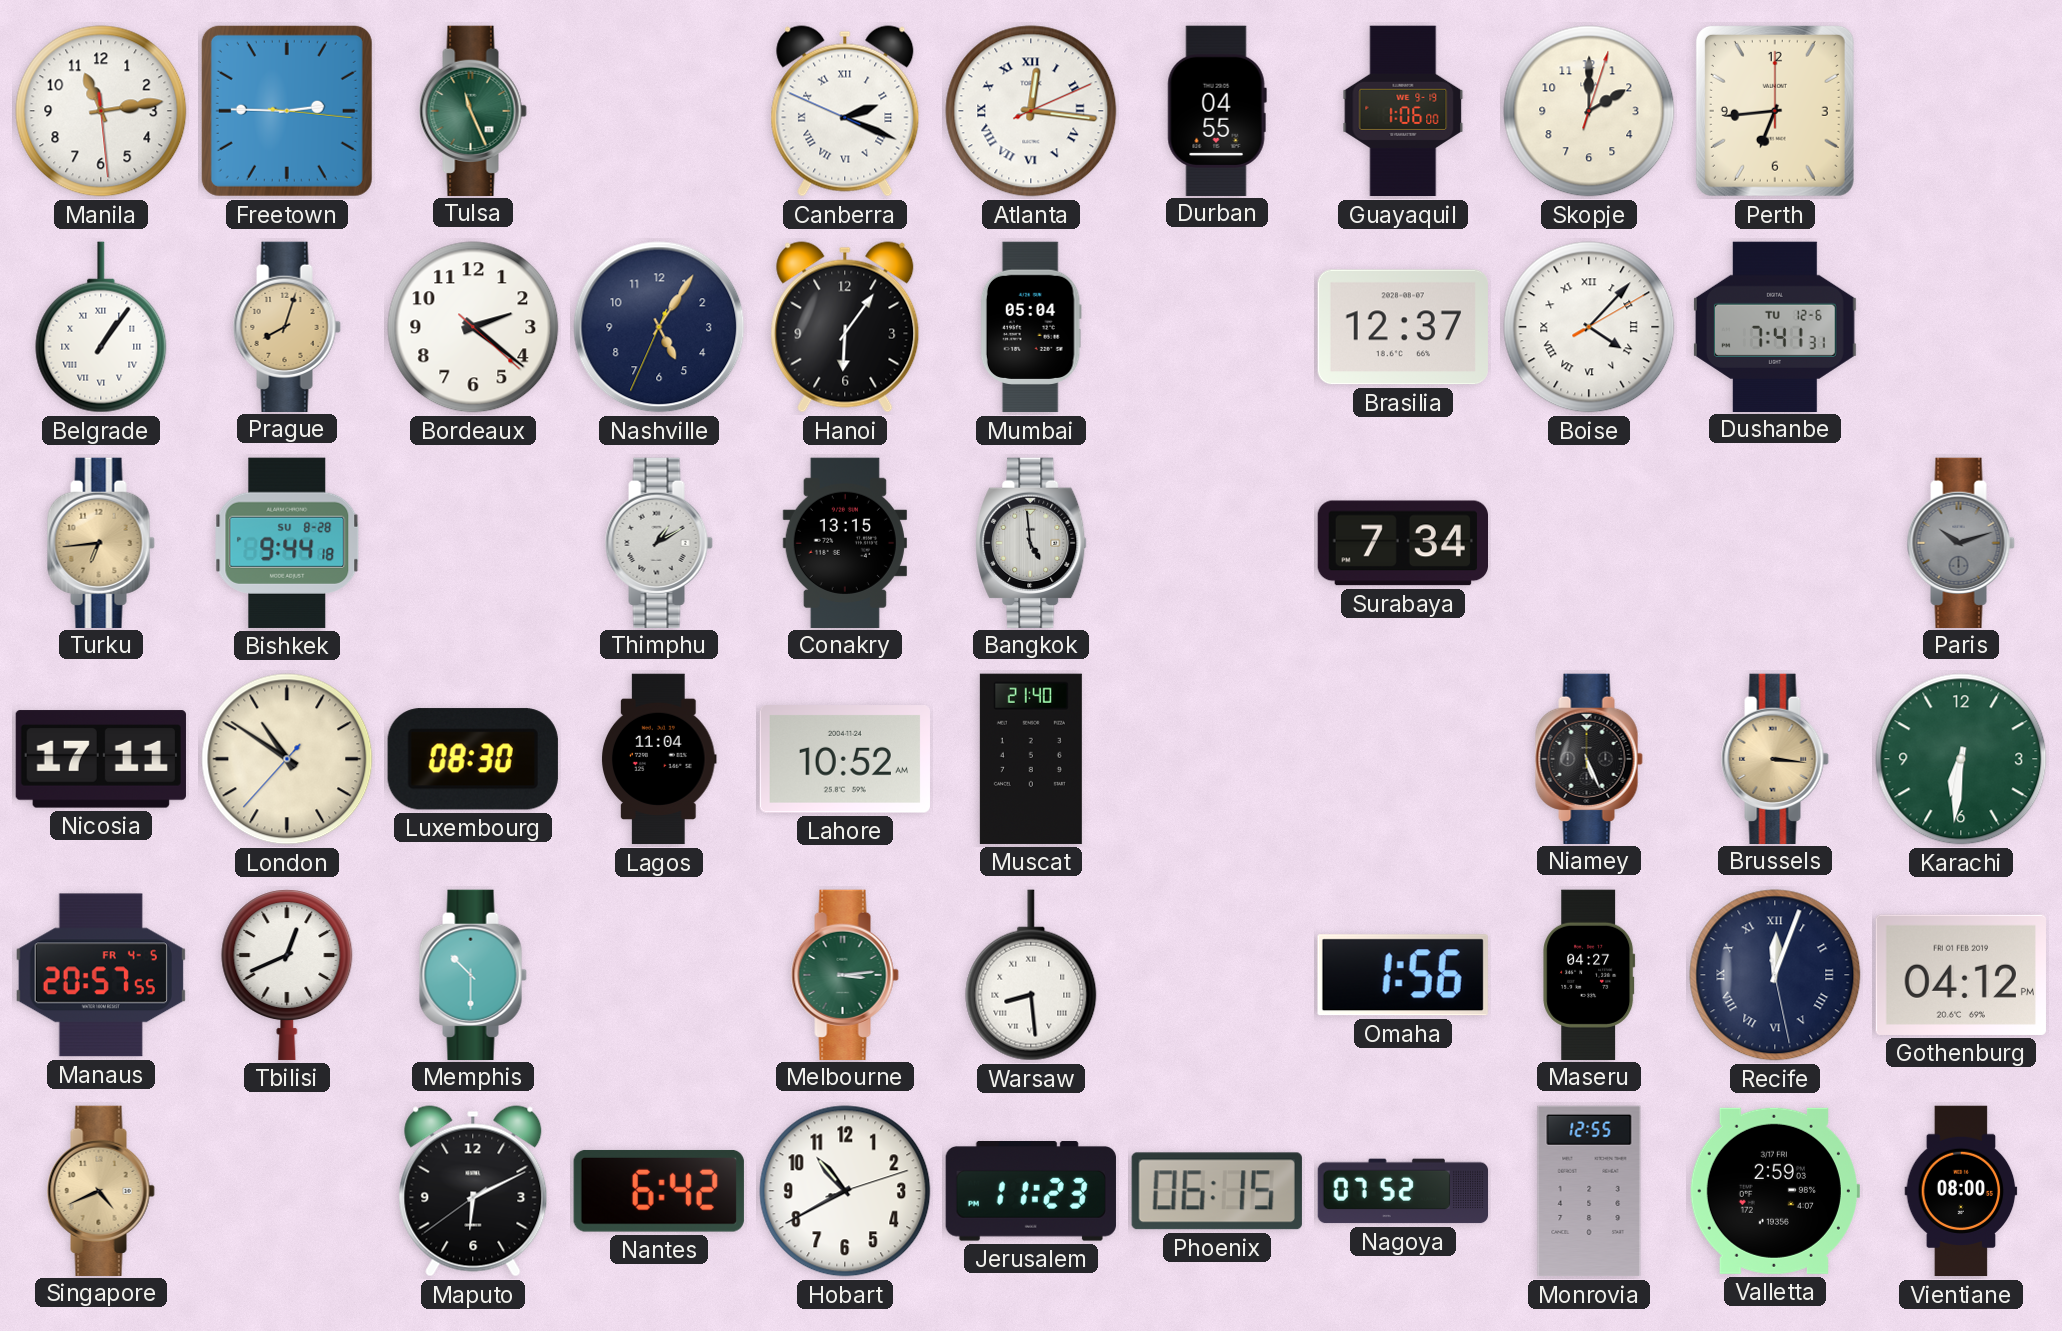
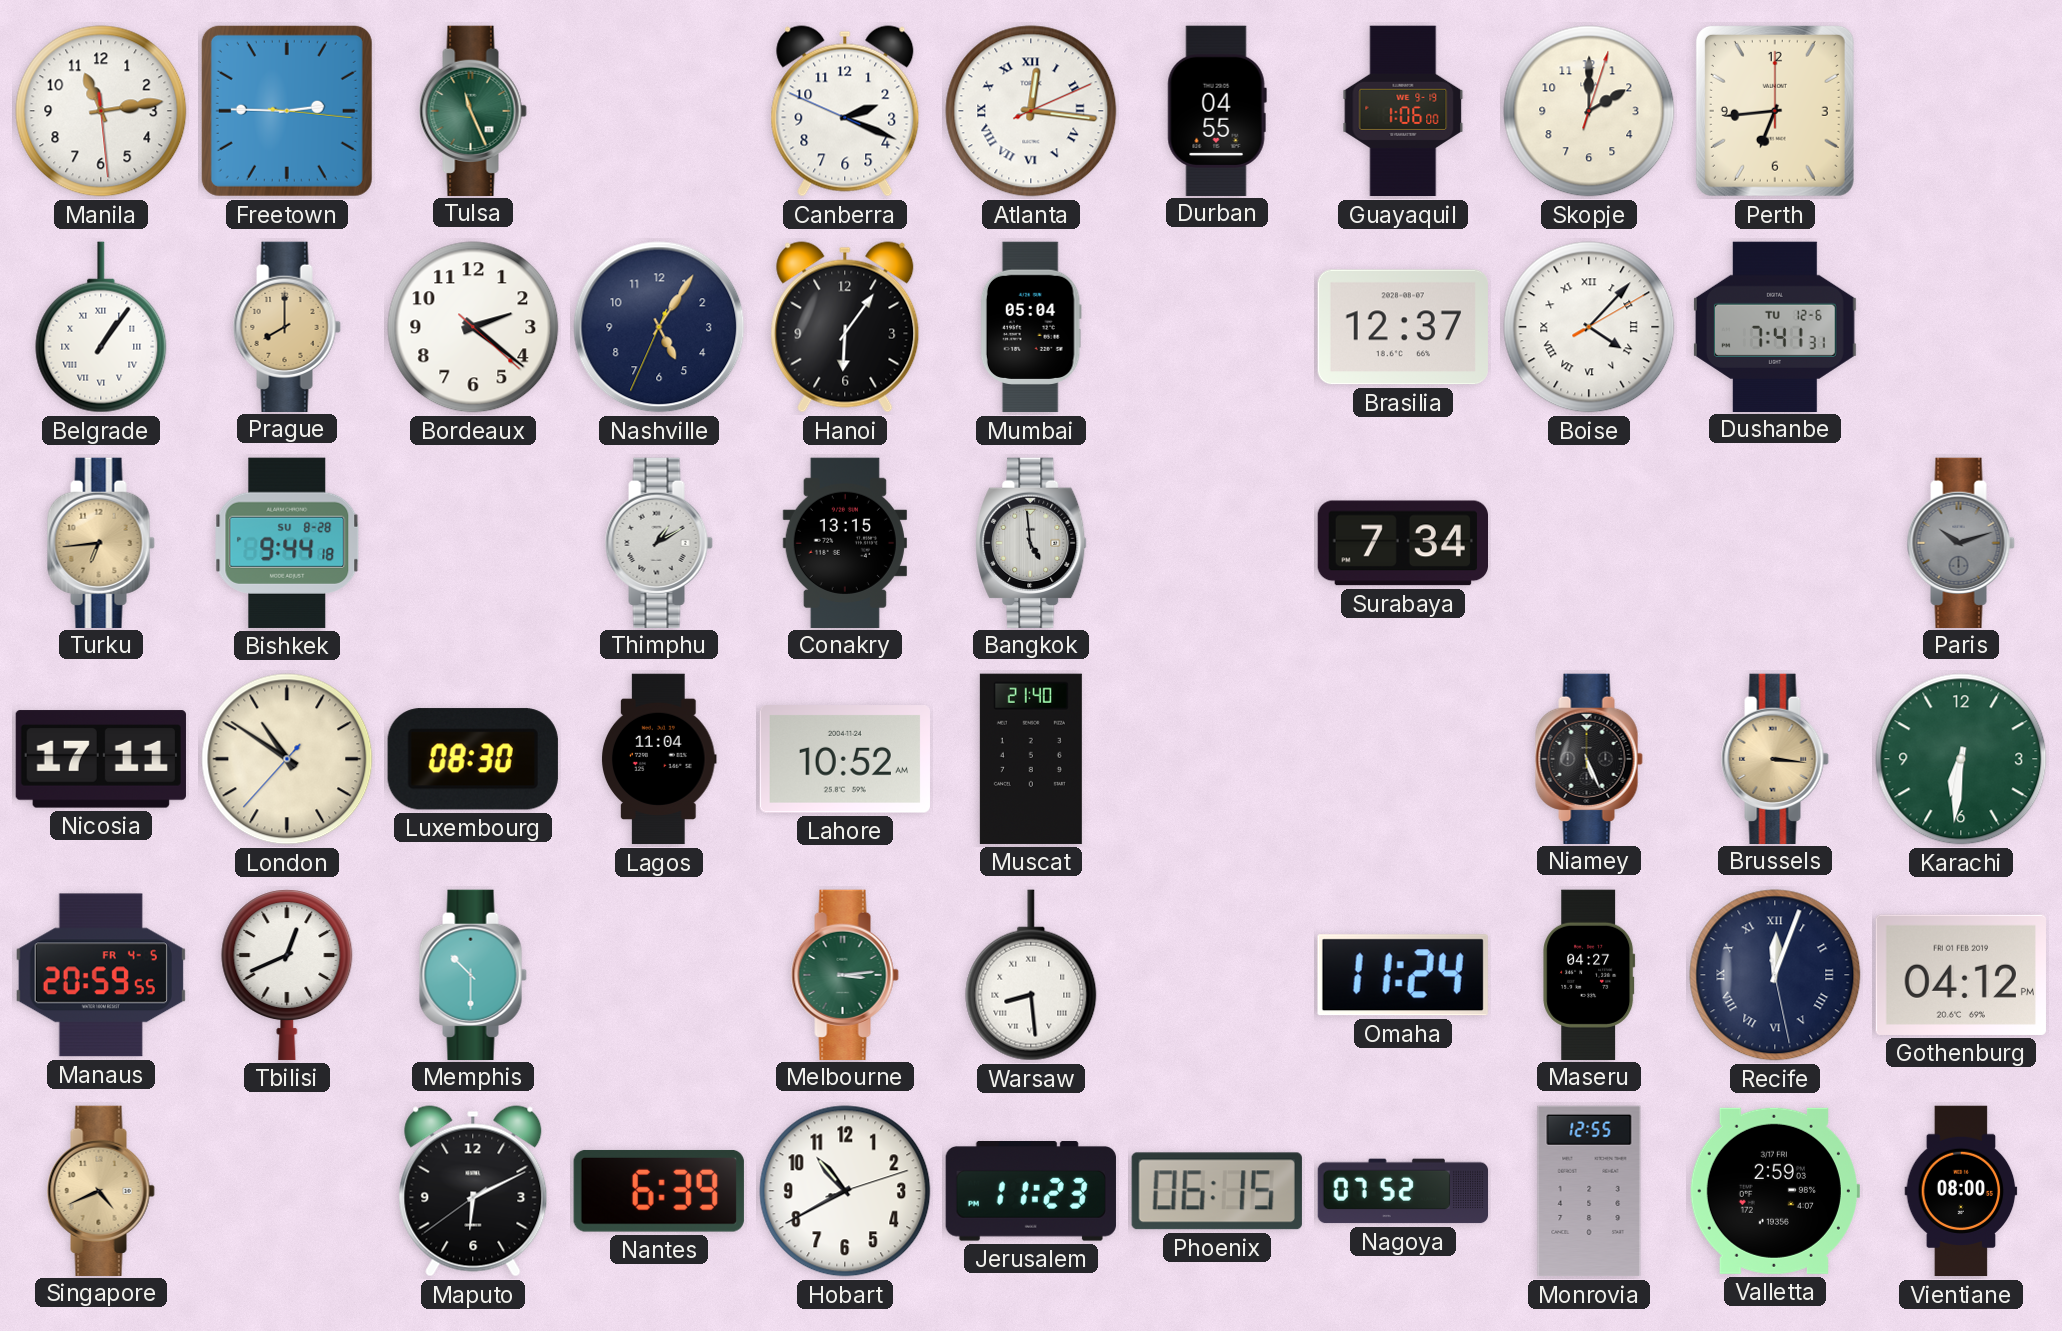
Canberra numerals: Roman -> Arabic
Prague: 8:03 -> 8:00
Manaus: 20:57 -> 20:59
Omaha: 1:56 -> 11:24
Nantes: 6:42 -> 6:39
